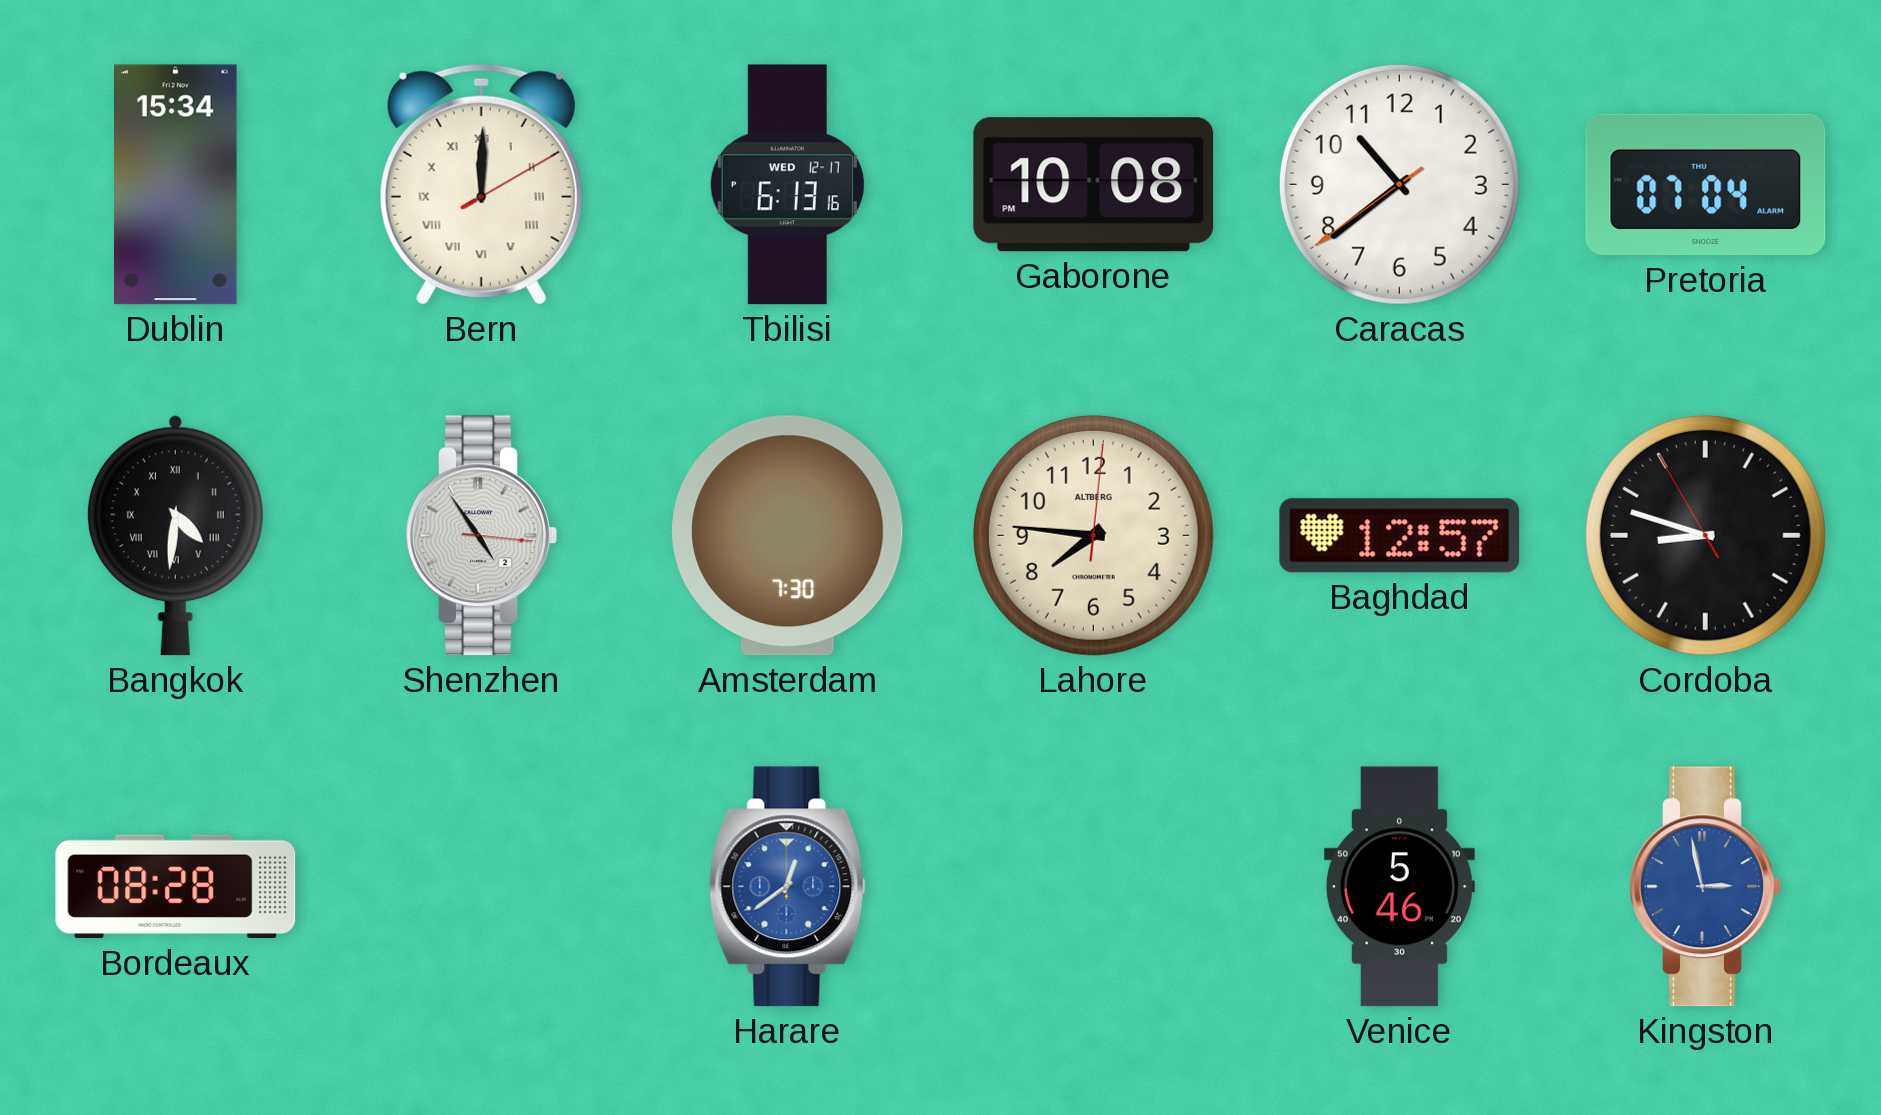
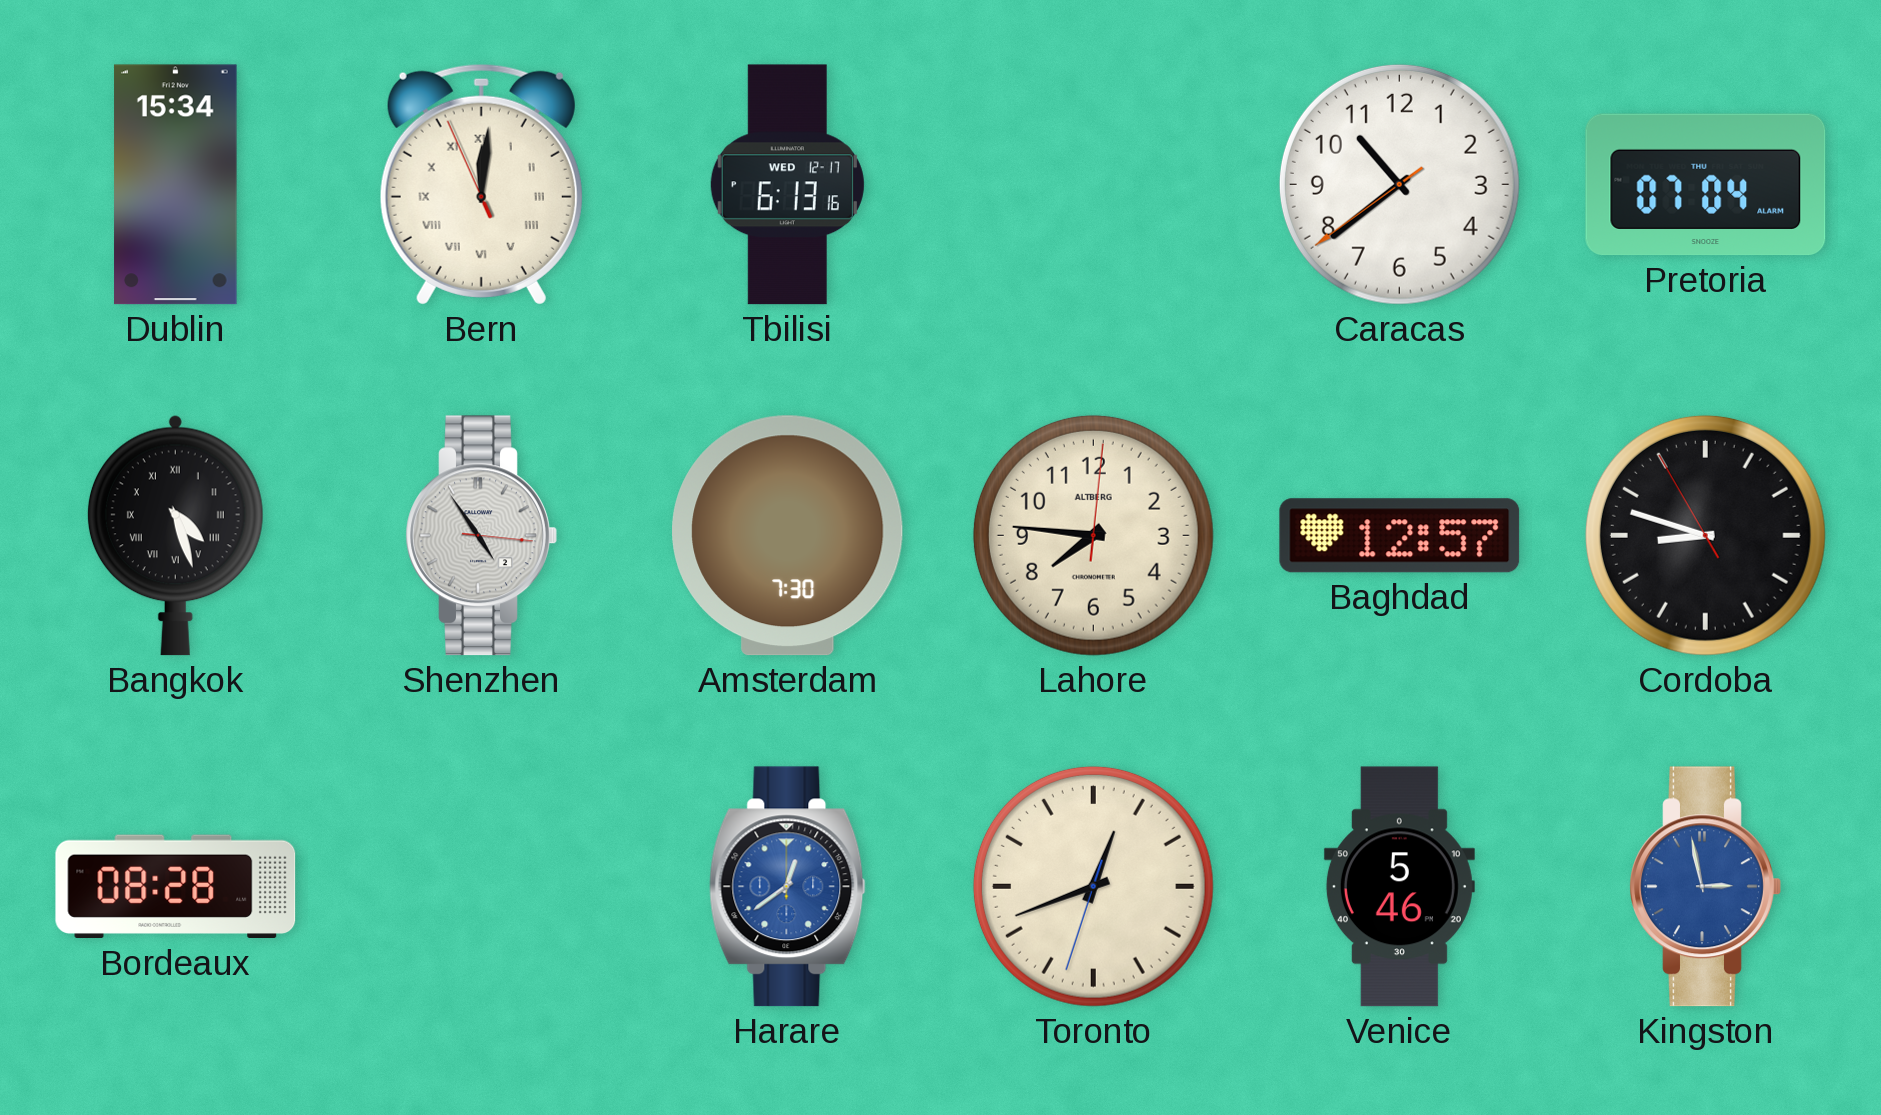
Bern: 12:00:10 -> 12:00:56
Gaborone: 10:08 -> none
Bangkok: 4:31 -> 4:27
Toronto: none -> 12:41
